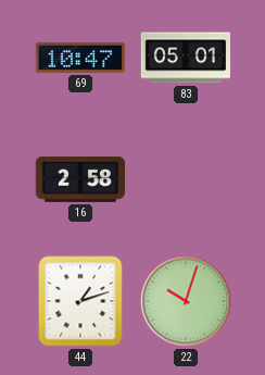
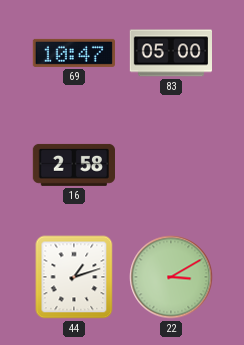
83: 05:01 -> 05:00
22: 10:03 -> 3:10
